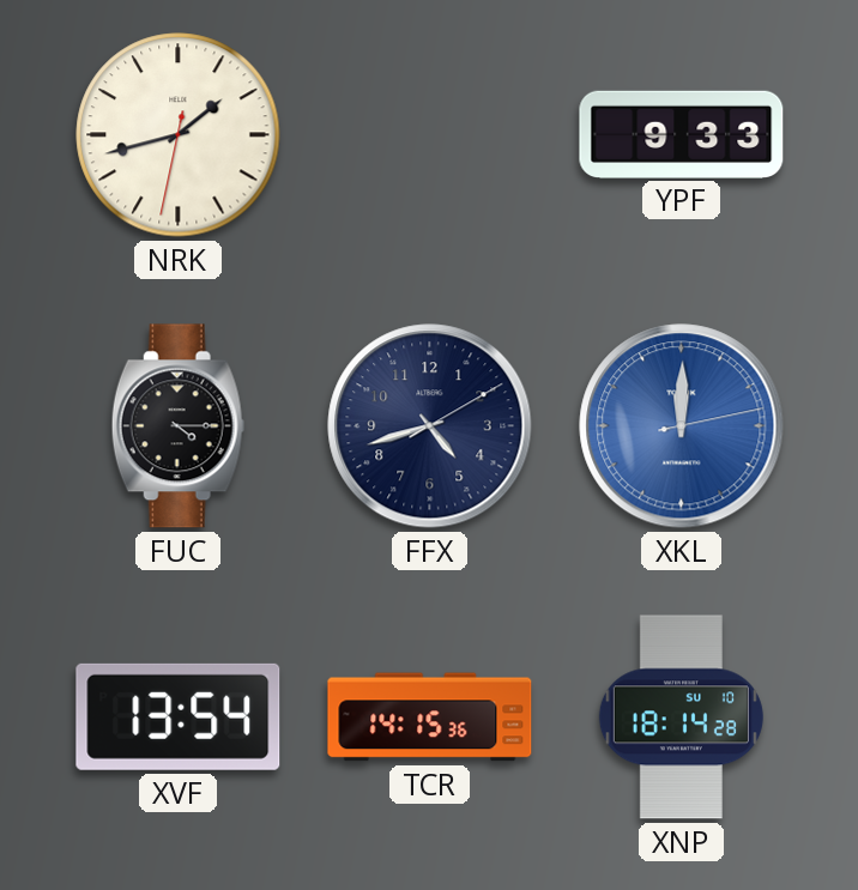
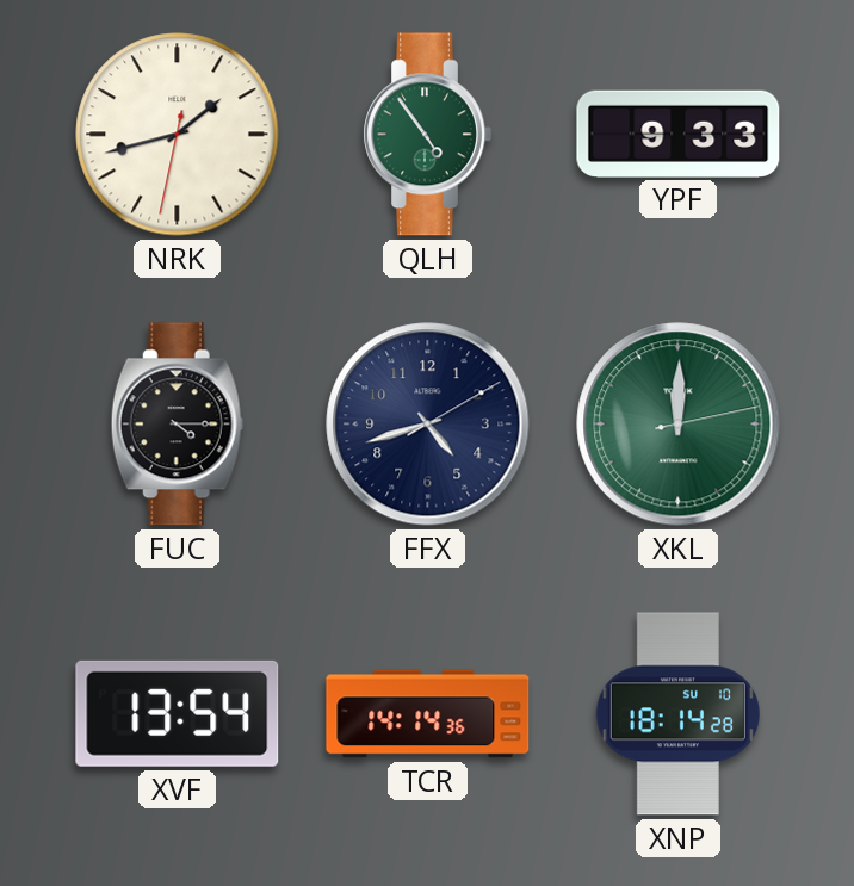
QLH: none -> 4:54
XKL dial: blue -> green
TCR: 14:15 -> 14:14
